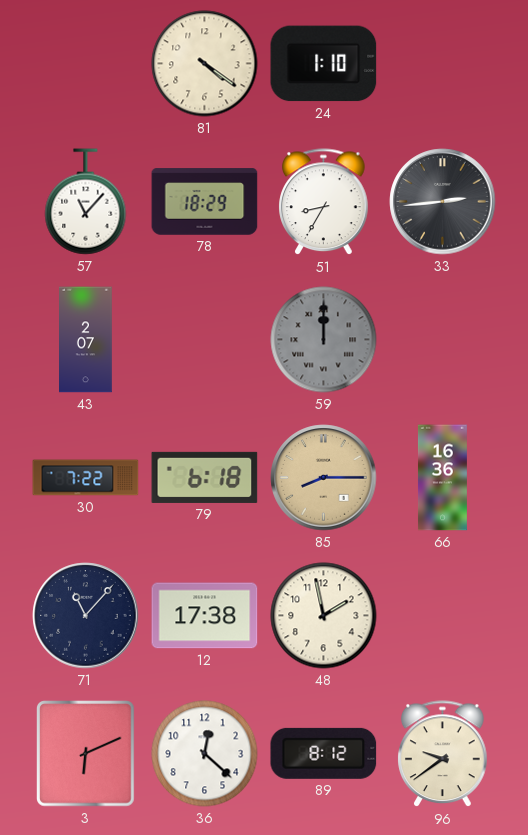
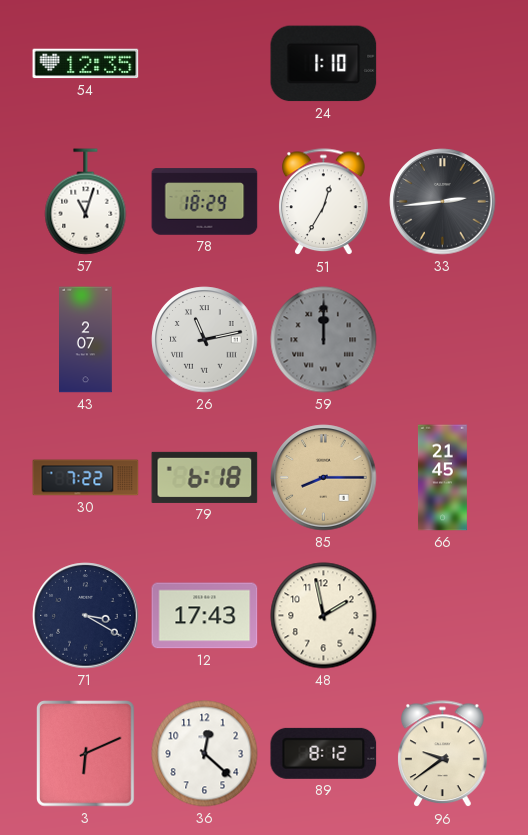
54: none -> 12:35
81: 4:21 -> none
57: 11:07 -> 11:03
51: 8:35 -> 12:35
26: none -> 11:13
66: 16:36 -> 21:45
71: 11:07 -> 3:20
12: 17:38 -> 17:43
